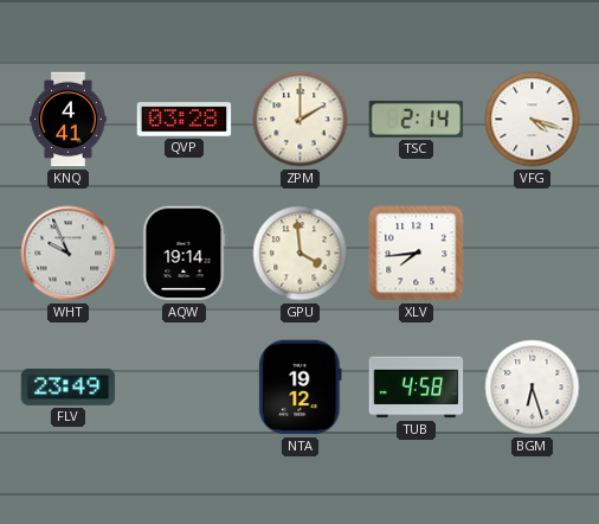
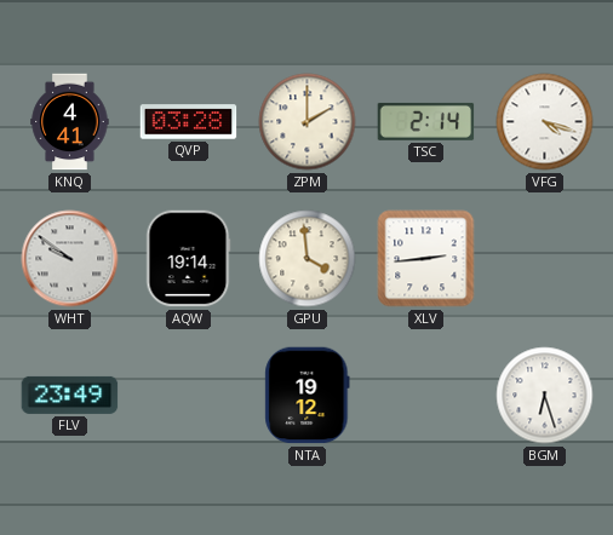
WHT: 9:56 -> 9:51
XLV: 7:44 -> 2:44
TUB: 4:58 -> none
